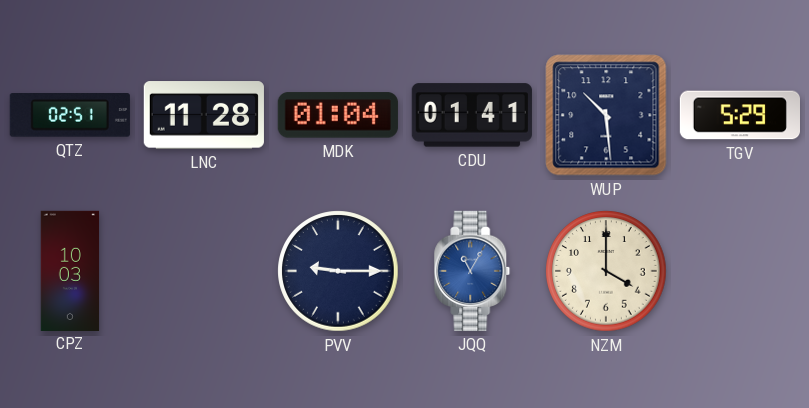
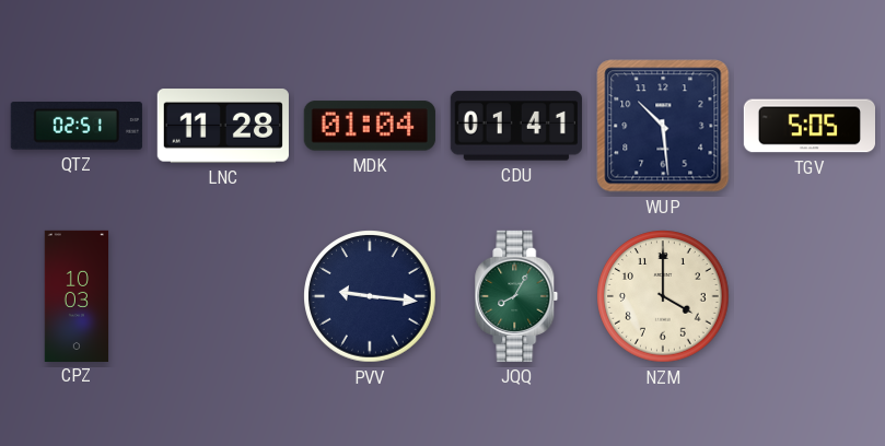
TGV: 5:29 -> 5:05
PVV: 9:15 -> 9:16
JQQ: 11:05 -> 8:05
JQQ dial: blue -> green
